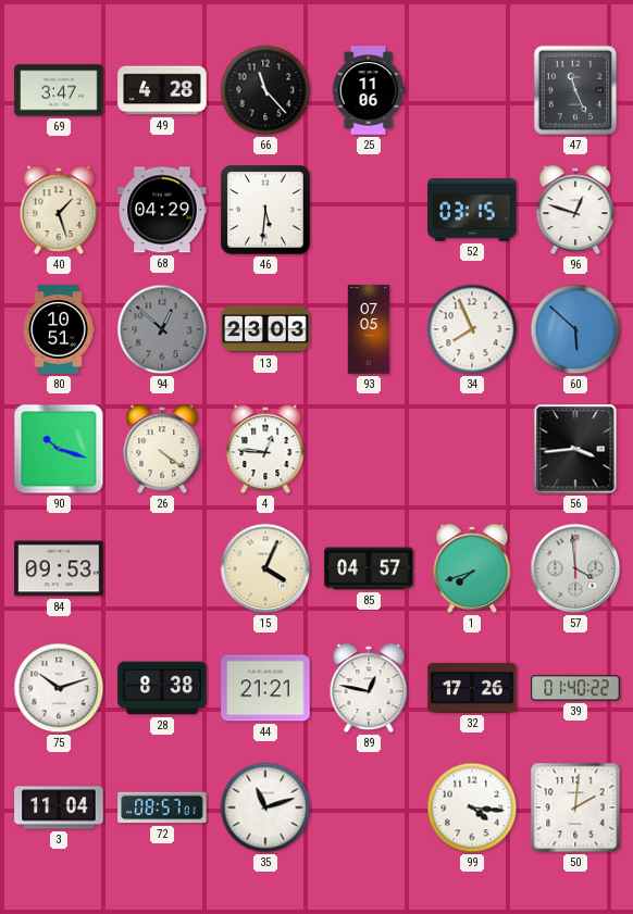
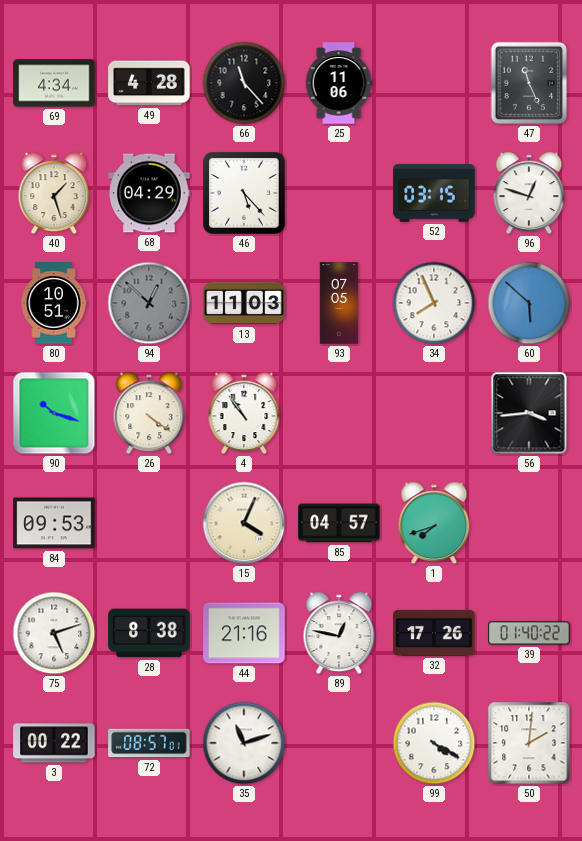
69: 3:47 -> 4:34
46: 5:31 -> 5:23
13: 23:03 -> 11:03
4: 12:46 -> 10:54
57: 3:59 -> none
75: 10:12 -> 5:12
44: 21:21 -> 21:16
3: 11:04 -> 00:22
99: 4:16 -> 4:20
